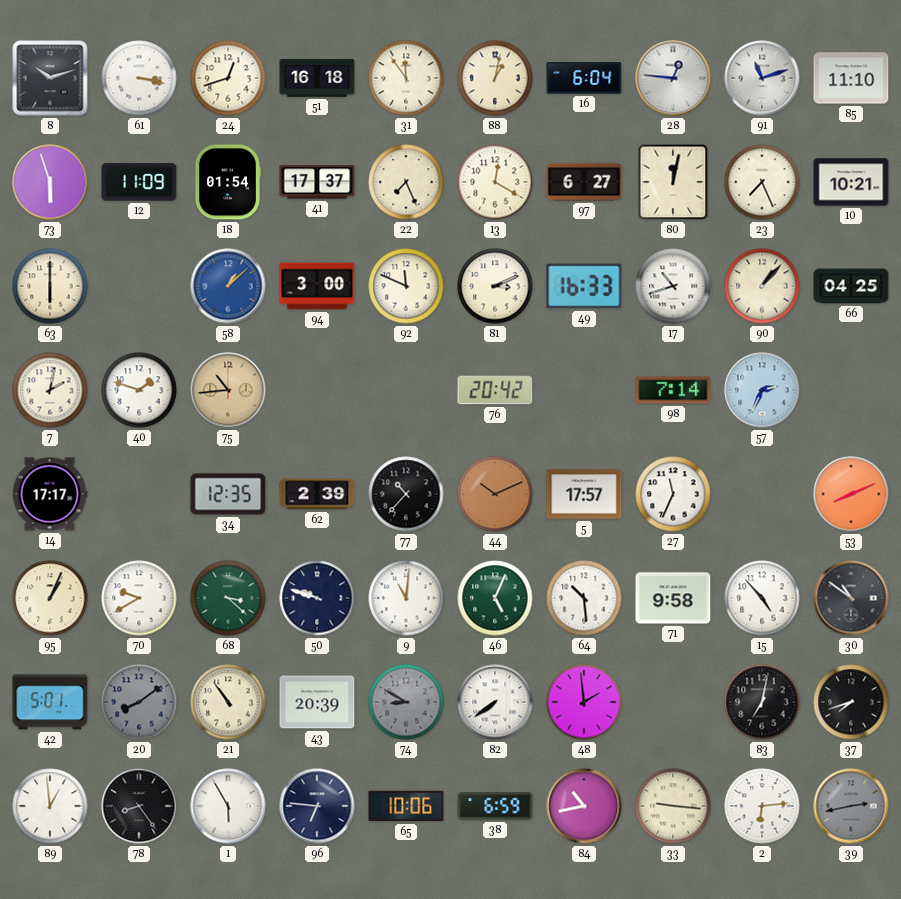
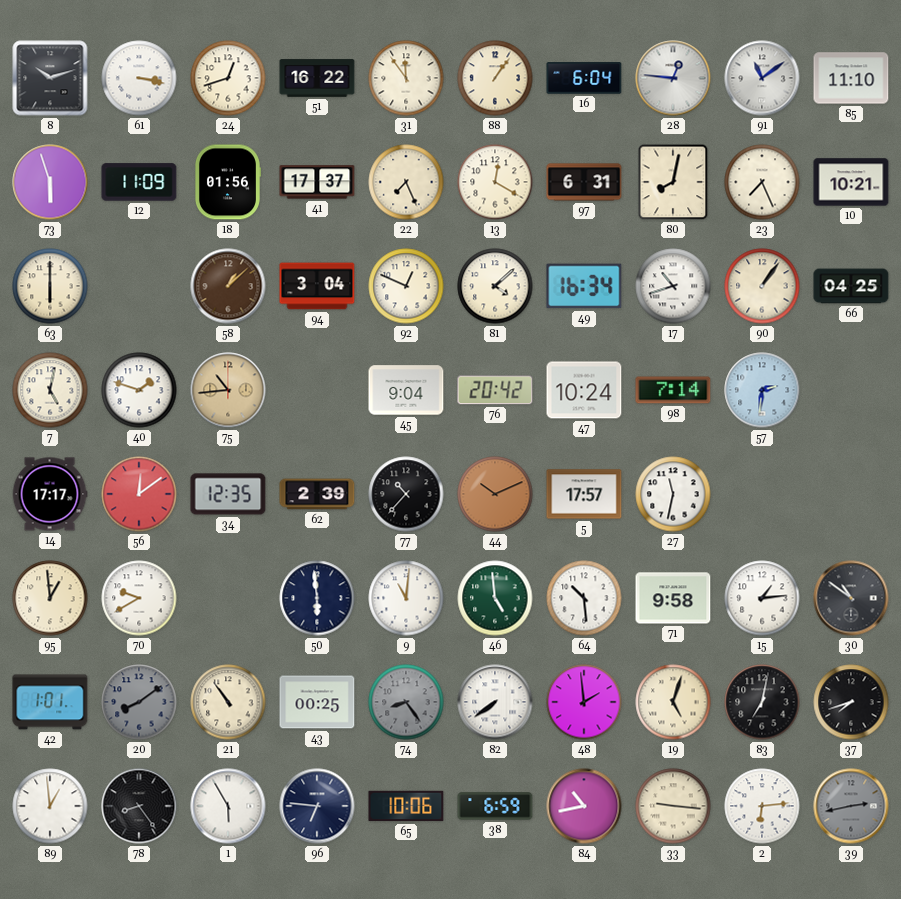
51: 16:18 -> 16:22
88: 1:02 -> 1:06
91: 11:12 -> 11:09
18: 01:54 -> 01:56
97: 6:27 -> 6:31
80: 12:02 -> 8:02
58 dial: blue -> brown
94: 3:00 -> 3:04
92: 11:49 -> 12:49
81: 3:11 -> 4:08
49: 16:33 -> 16:34
90: 1:07 -> 1:06
7: 2:02 -> 5:02
45: none -> 9:04
47: none -> 10:24
57: 2:34 -> 2:31
56: none -> 12:09
27: 11:34 -> 11:32
53: 8:11 -> none
95: 1:04 -> 12:59
68: 3:22 -> none
50: 9:48 -> 5:59
46: 5:04 -> 4:59
15: 4:53 -> 1:14
42: 5:01 -> 1:01
43: 20:39 -> 00:25
74: 8:50 -> 8:24
19: none -> 5:03
